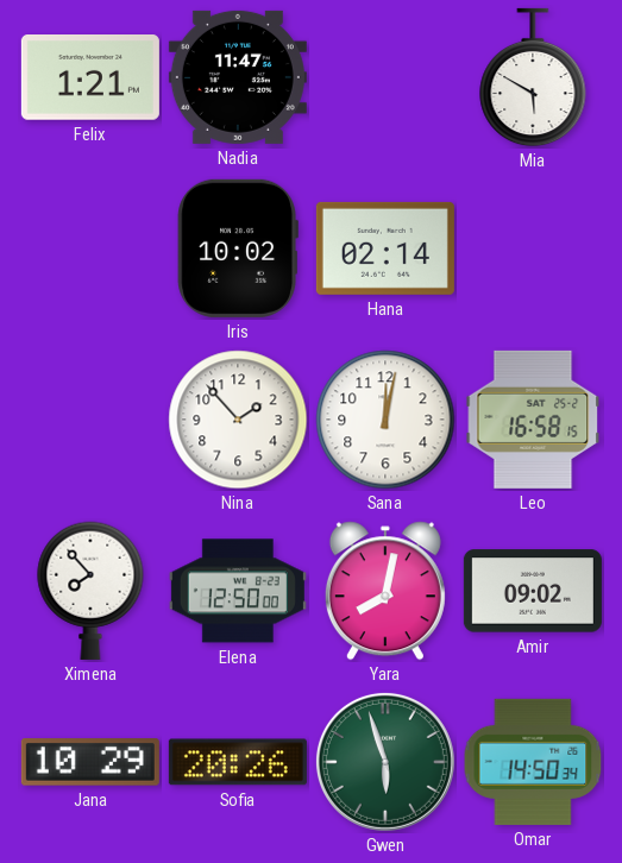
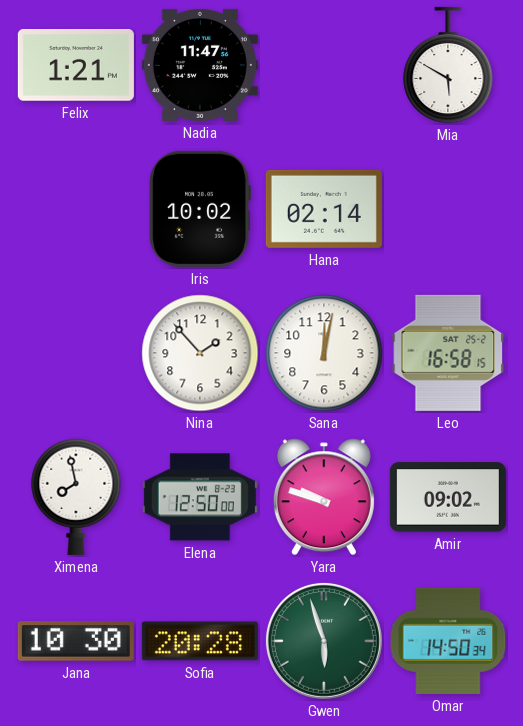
Ximena: 7:53 -> 7:58
Yara: 8:02 -> 9:48
Jana: 10:29 -> 10:30
Sofia: 20:26 -> 20:28
